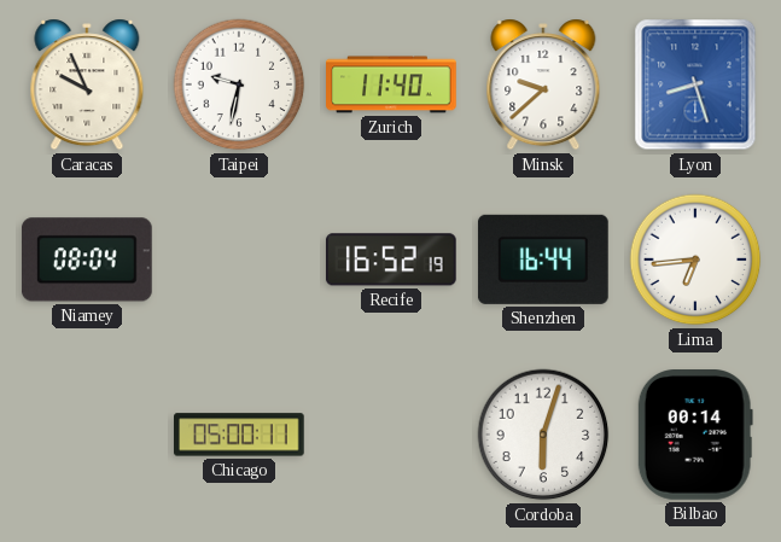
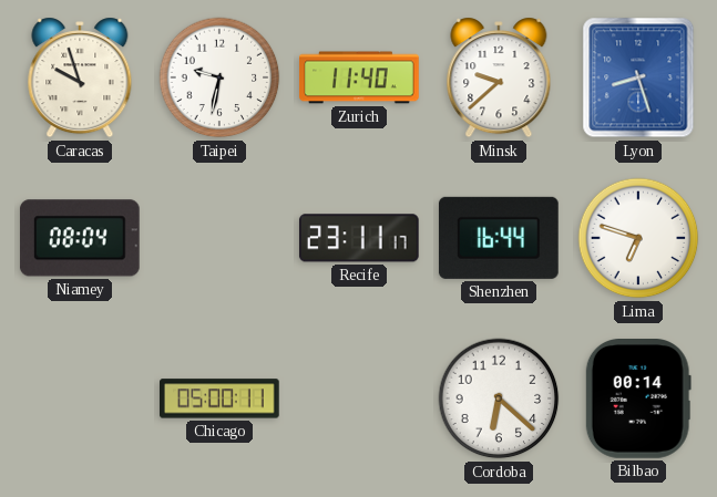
Caracas: 9:56 -> 9:57
Recife: 16:52 -> 23:11
Lima: 6:44 -> 6:48
Cordoba: 6:03 -> 6:22
